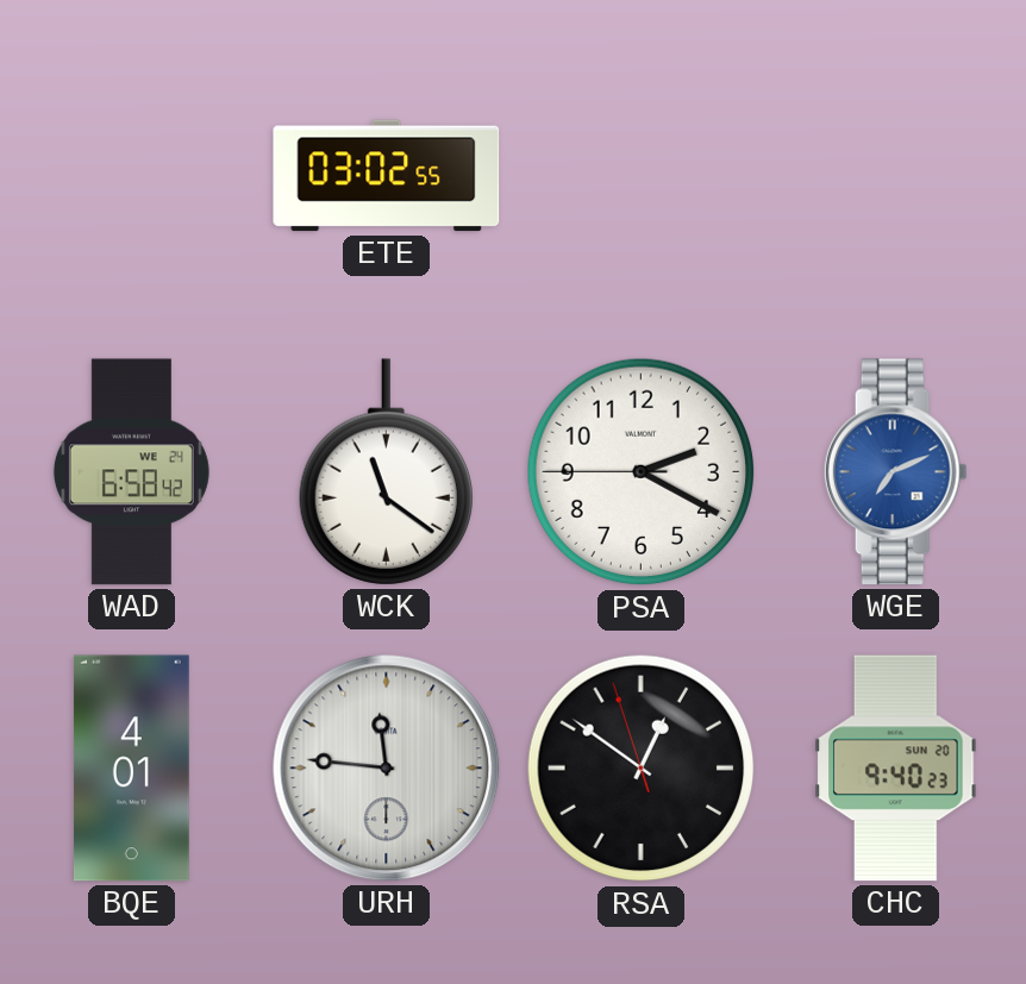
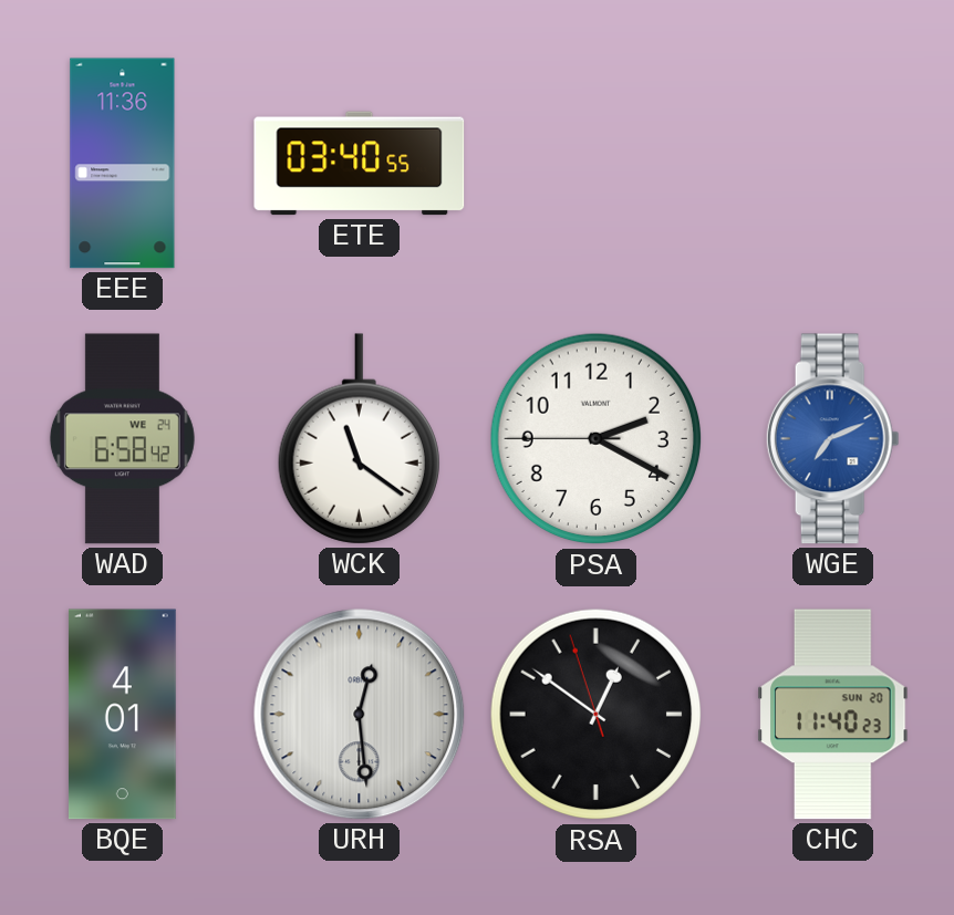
EEE: none -> 11:36
ETE: 03:02 -> 03:40
URH: 11:46 -> 12:29
CHC: 9:40 -> 11:40
